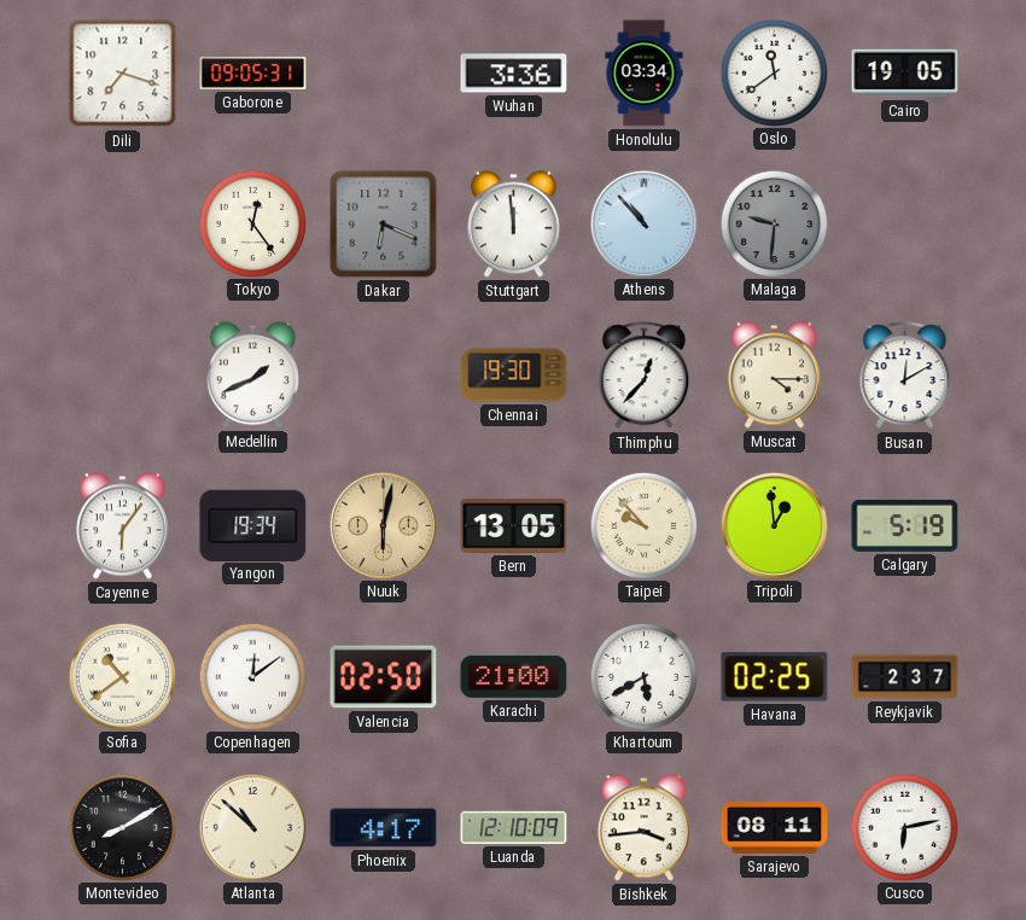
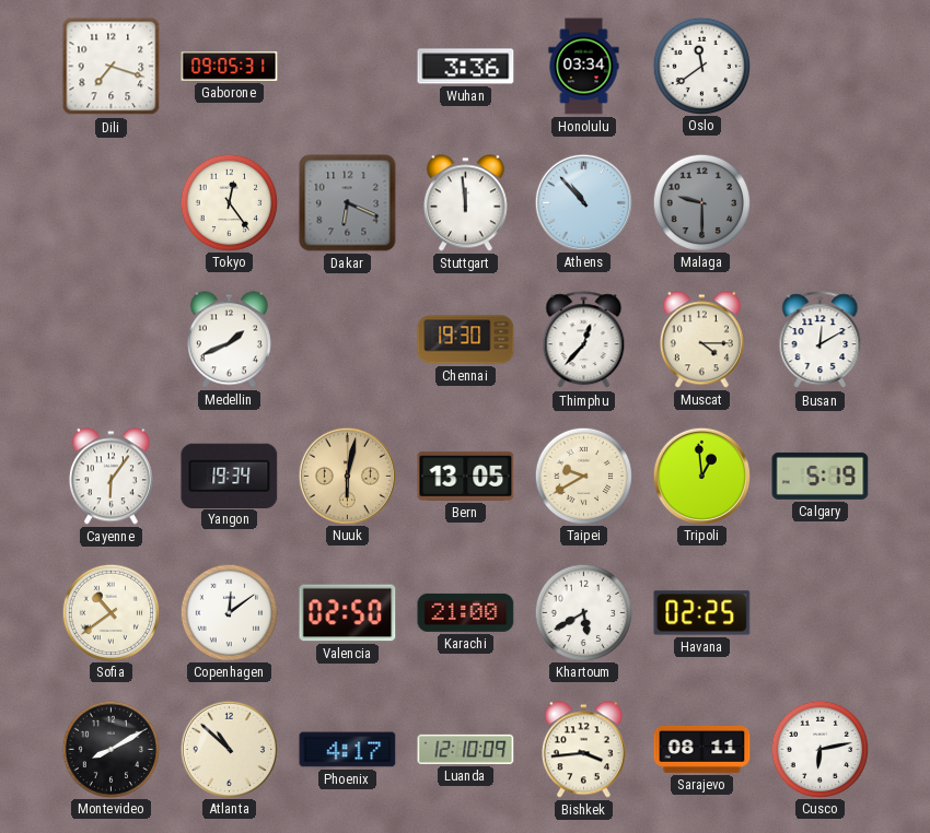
Cairo: 19:05 -> none
Malaga: 9:31 -> 9:30
Taipei: 9:53 -> 9:40
Reykjavik: 2:37 -> none
